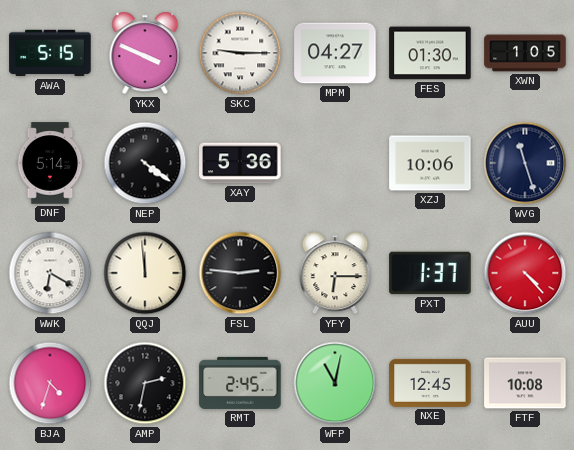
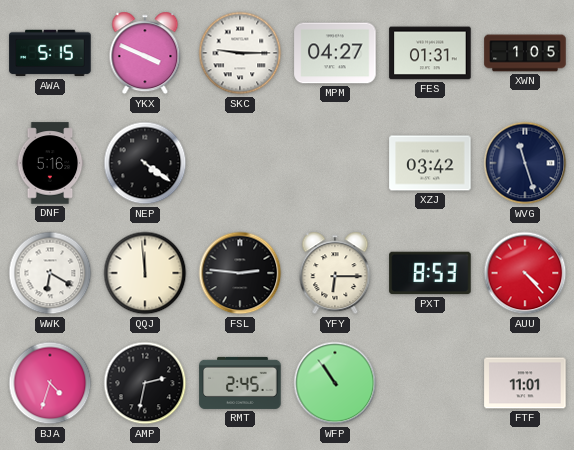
FES: 01:30 -> 01:31
DNF: 5:14 -> 5:16
XAY: 5:36 -> none
XZJ: 10:06 -> 03:42
PXT: 1:37 -> 8:53
WFP: 11:02 -> 10:54
NXE: 12:45 -> none
FTF: 10:08 -> 11:01
